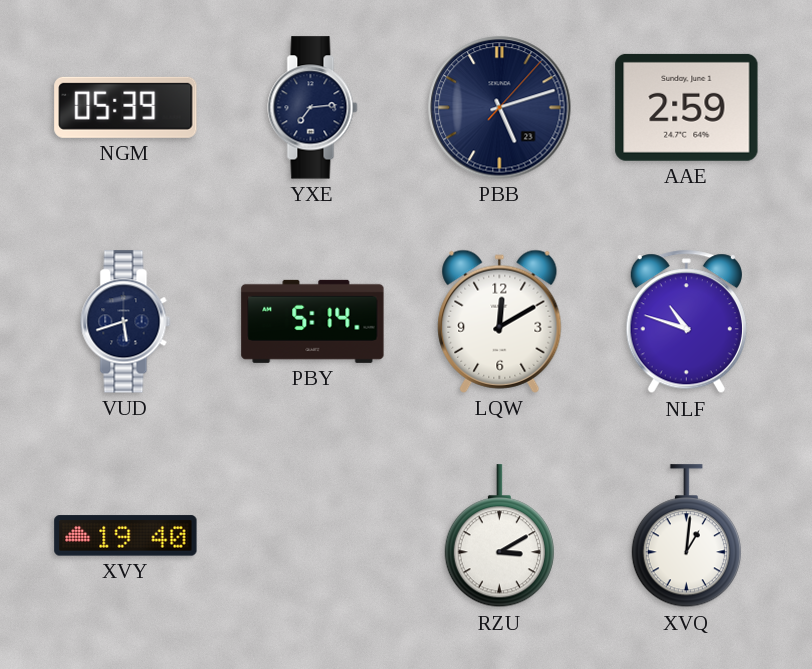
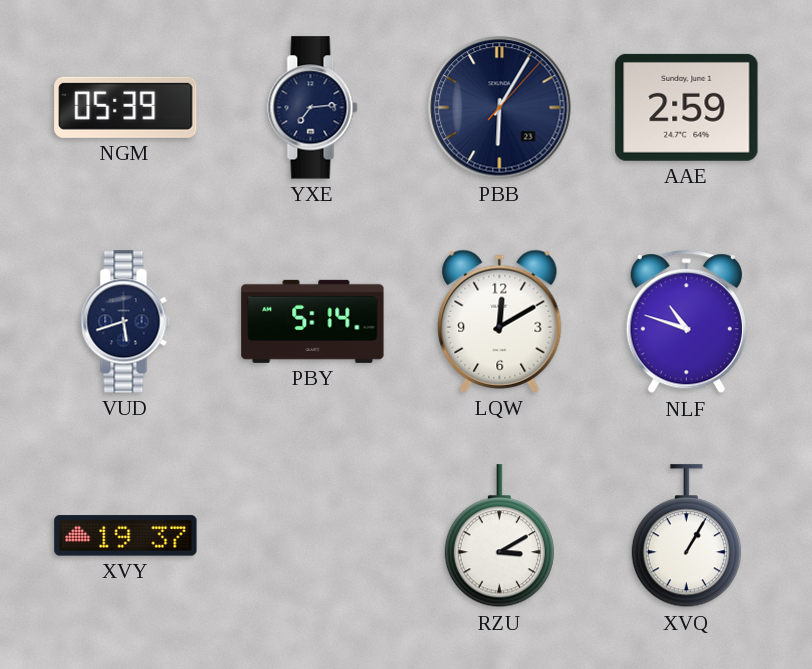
PBB: 5:12 -> 6:05
XVY: 19:40 -> 19:37
XVQ: 1:01 -> 1:05
